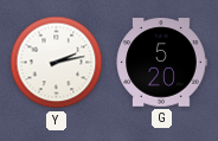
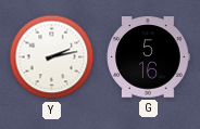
G: 5:20 -> 5:16
